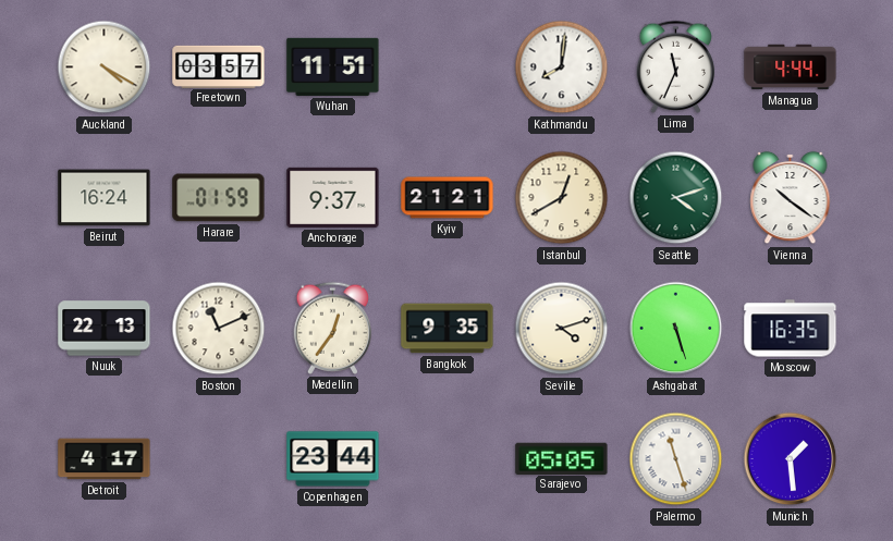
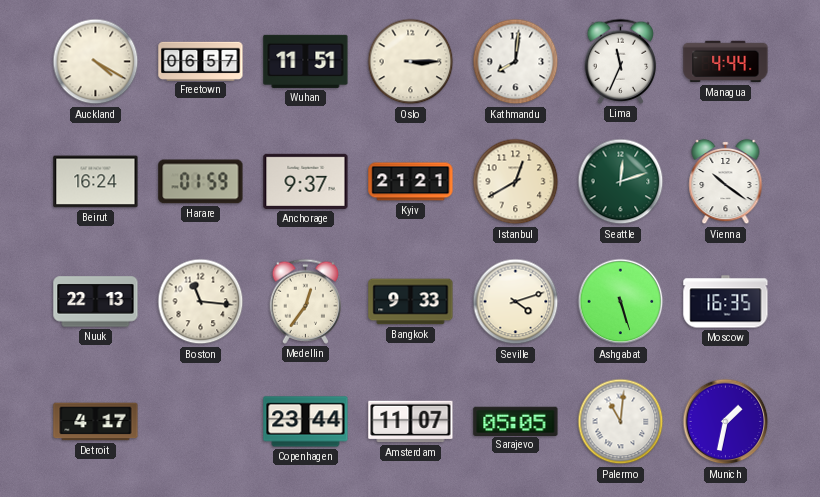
Freetown: 03:57 -> 06:57
Oslo: none -> 3:15
Seattle: 4:12 -> 12:12
Boston: 11:11 -> 11:16
Bangkok: 9:35 -> 9:33
Amsterdam: none -> 11:07
Palermo: 11:27 -> 11:01
Munich: 1:29 -> 1:32
